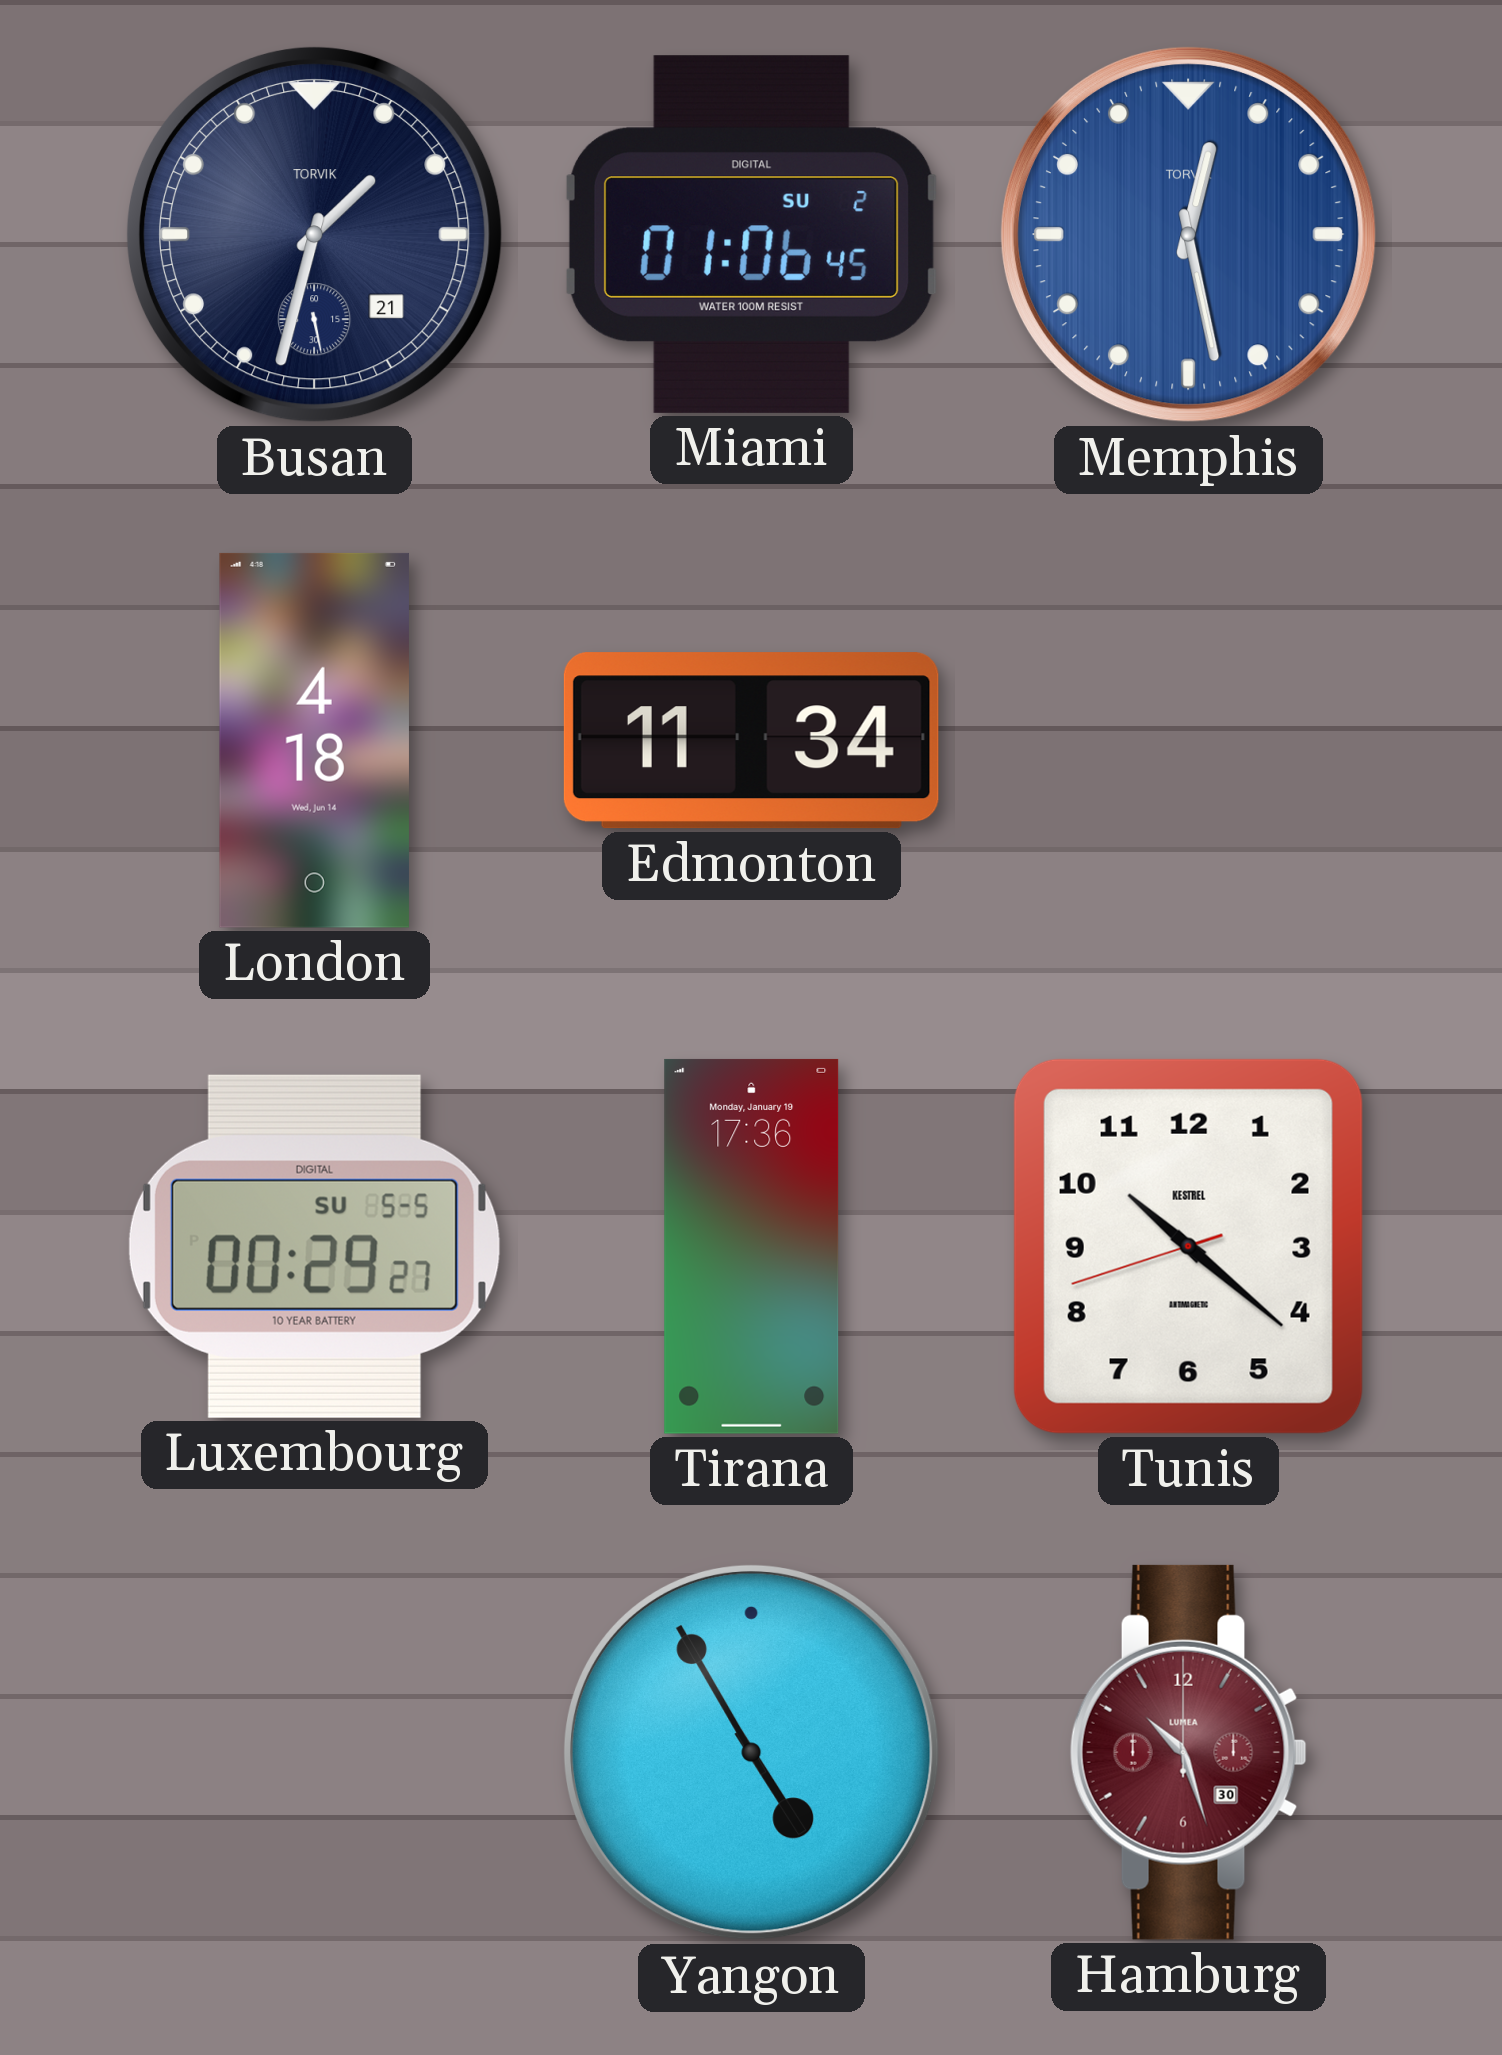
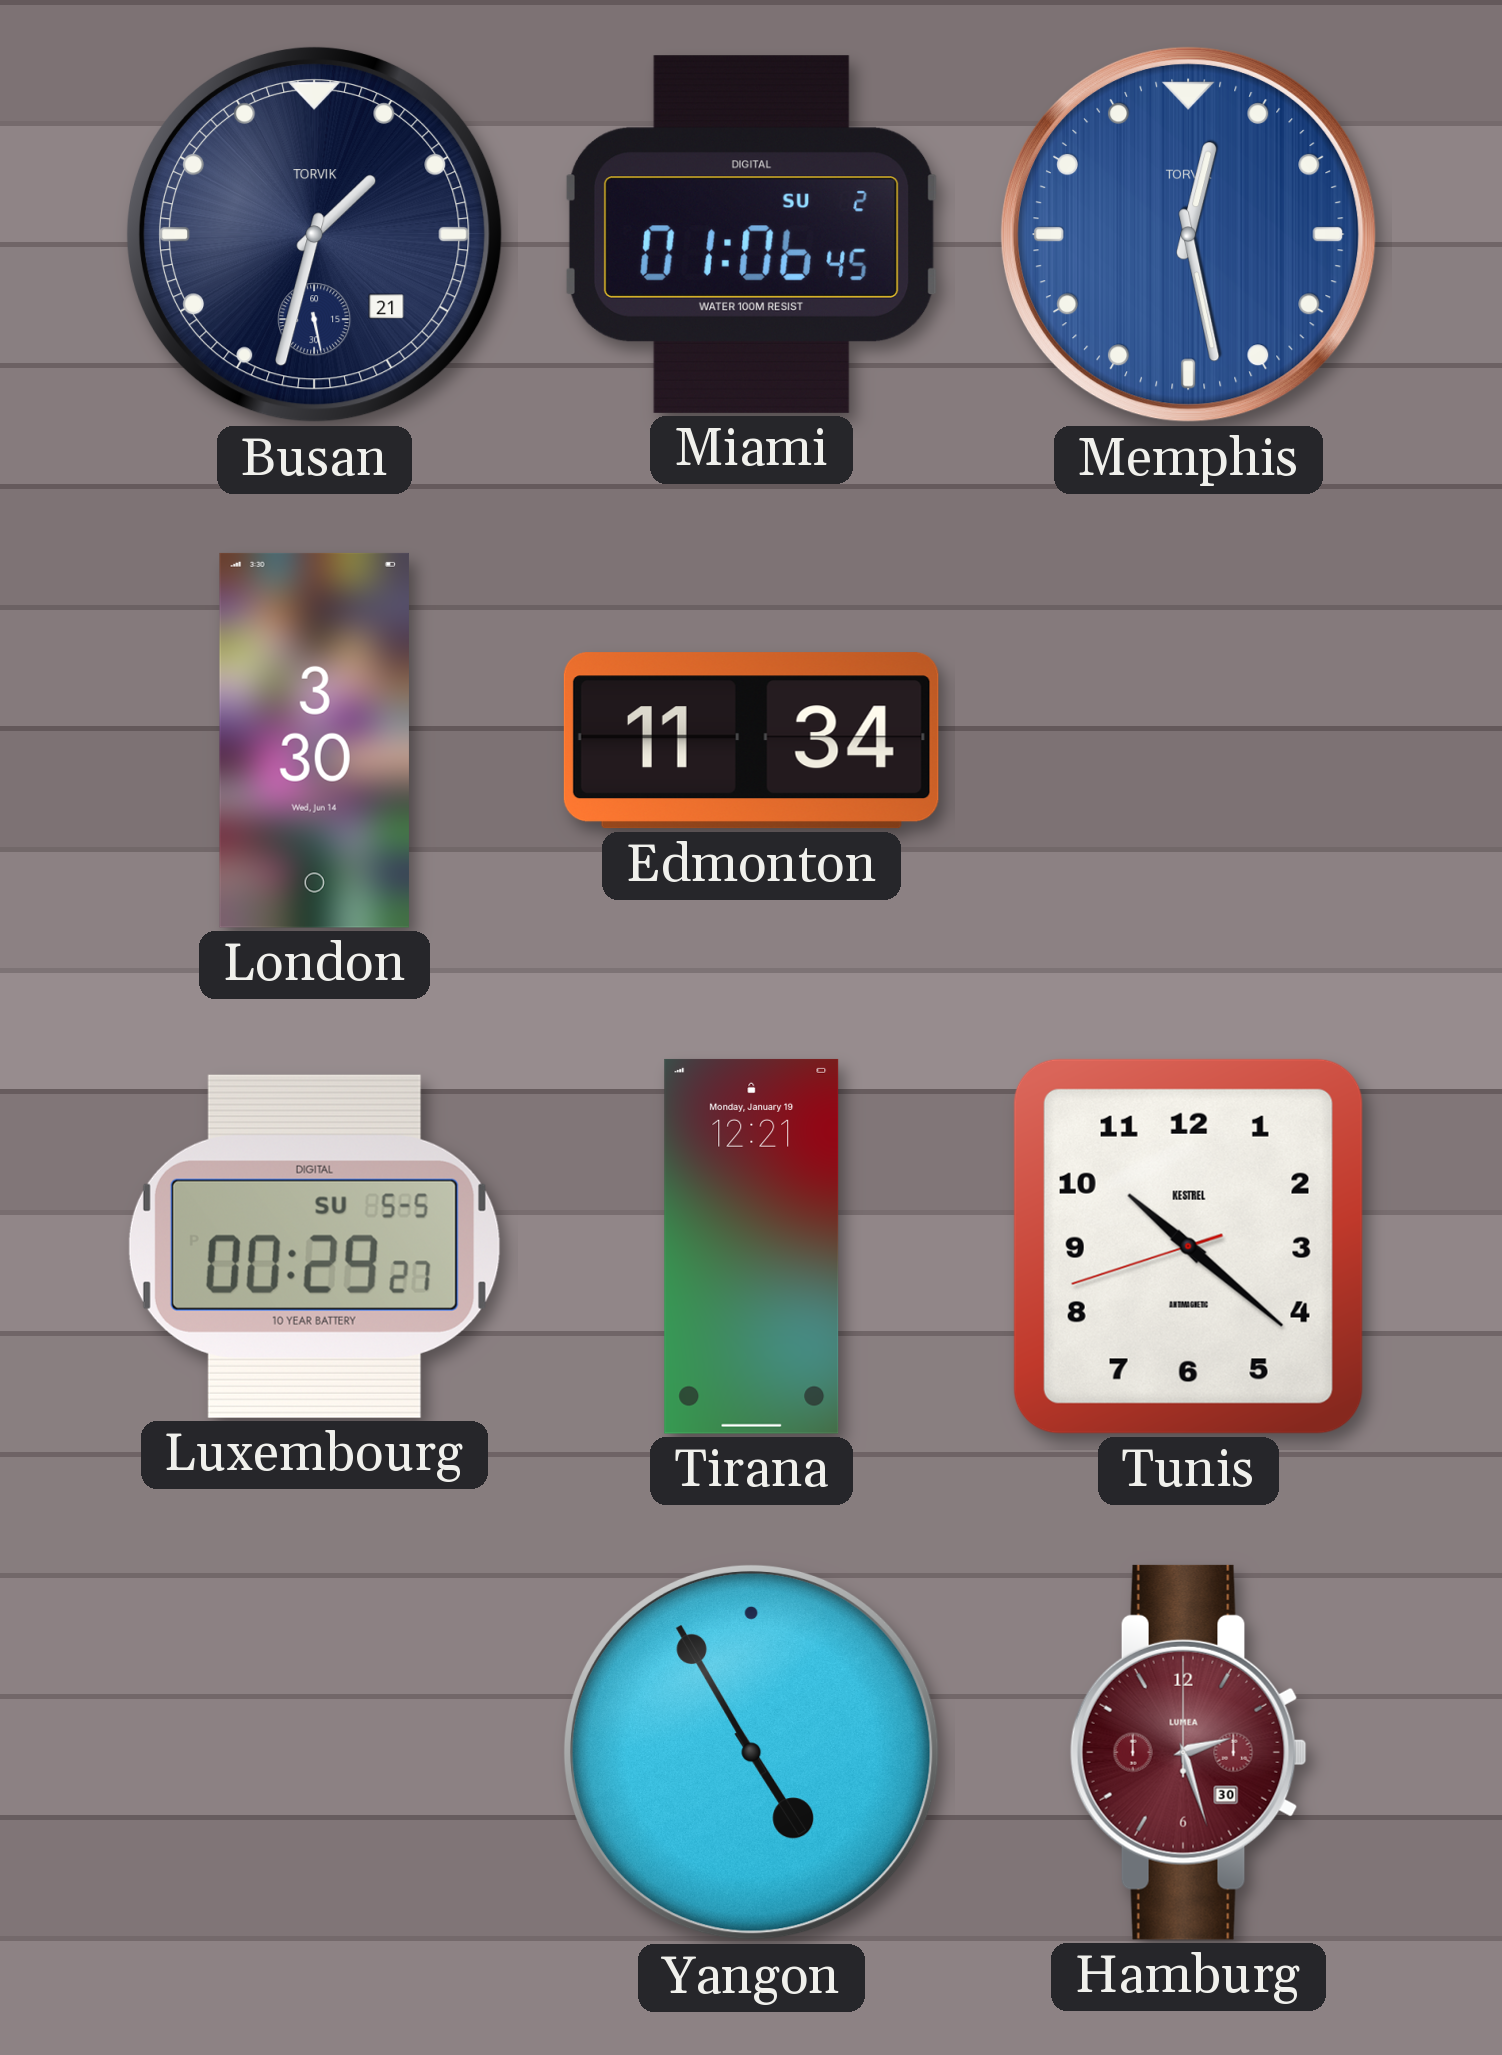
London: 4:18 -> 3:30
Tirana: 17:36 -> 12:21
Hamburg: 10:27 -> 2:27
